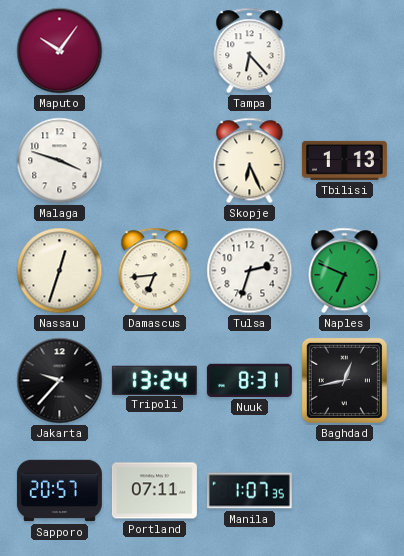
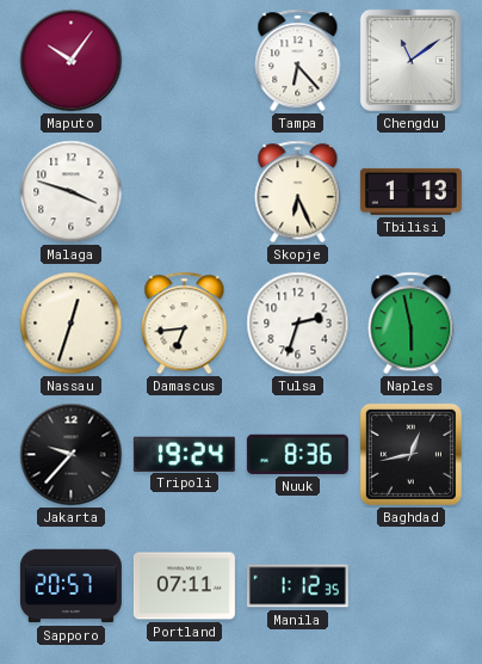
Chengdu: none -> 11:09
Naples: 6:49 -> 5:58
Tripoli: 13:24 -> 19:24
Nuuk: 8:31 -> 8:36
Manila: 1:07 -> 1:12
